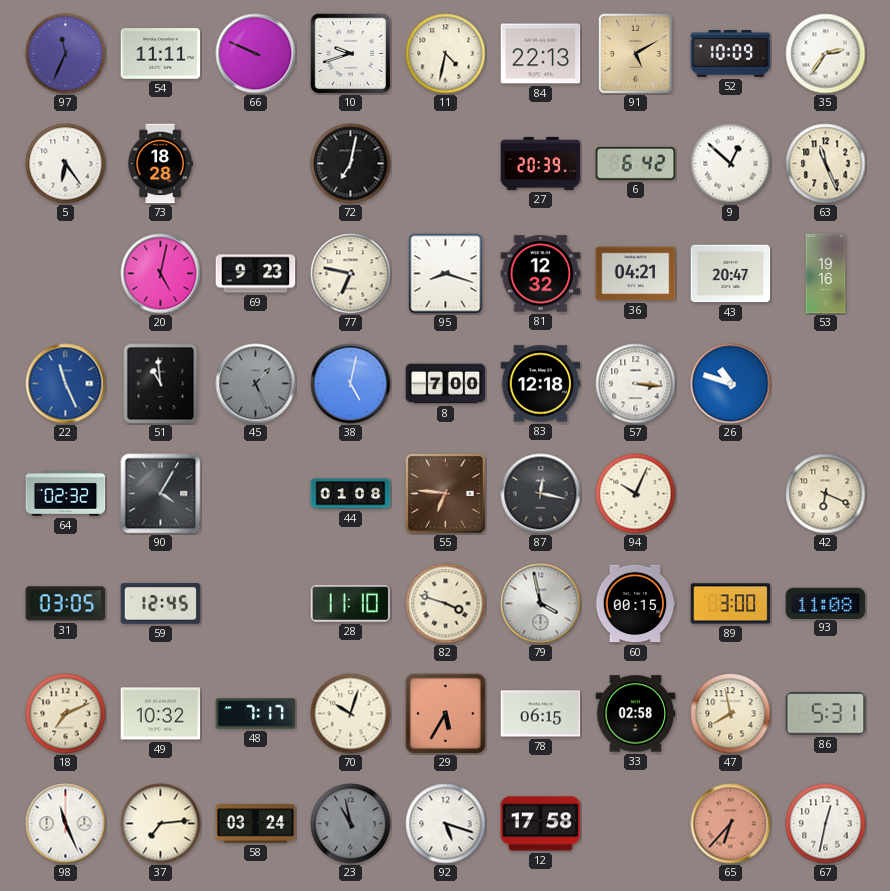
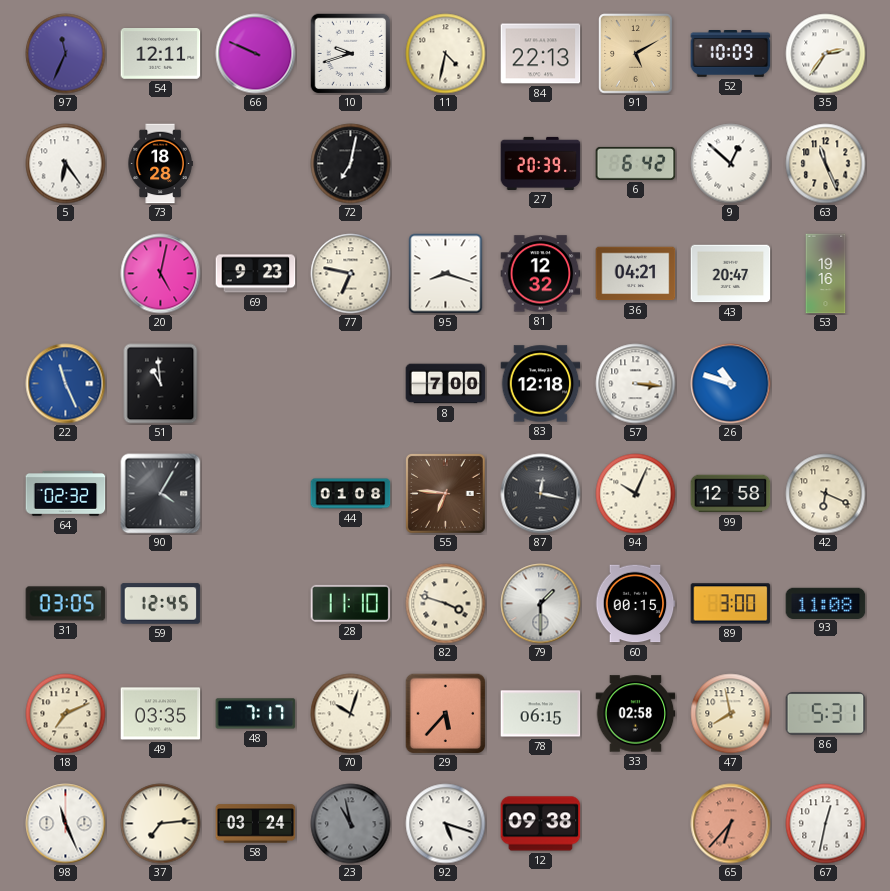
54: 11:11 -> 12:11
45: 1:26 -> none
38: 5:02 -> none
99: none -> 12:58
79: 3:58 -> 1:30
49: 10:32 -> 03:35
29: 5:35 -> 5:37
12: 17:58 -> 09:38
